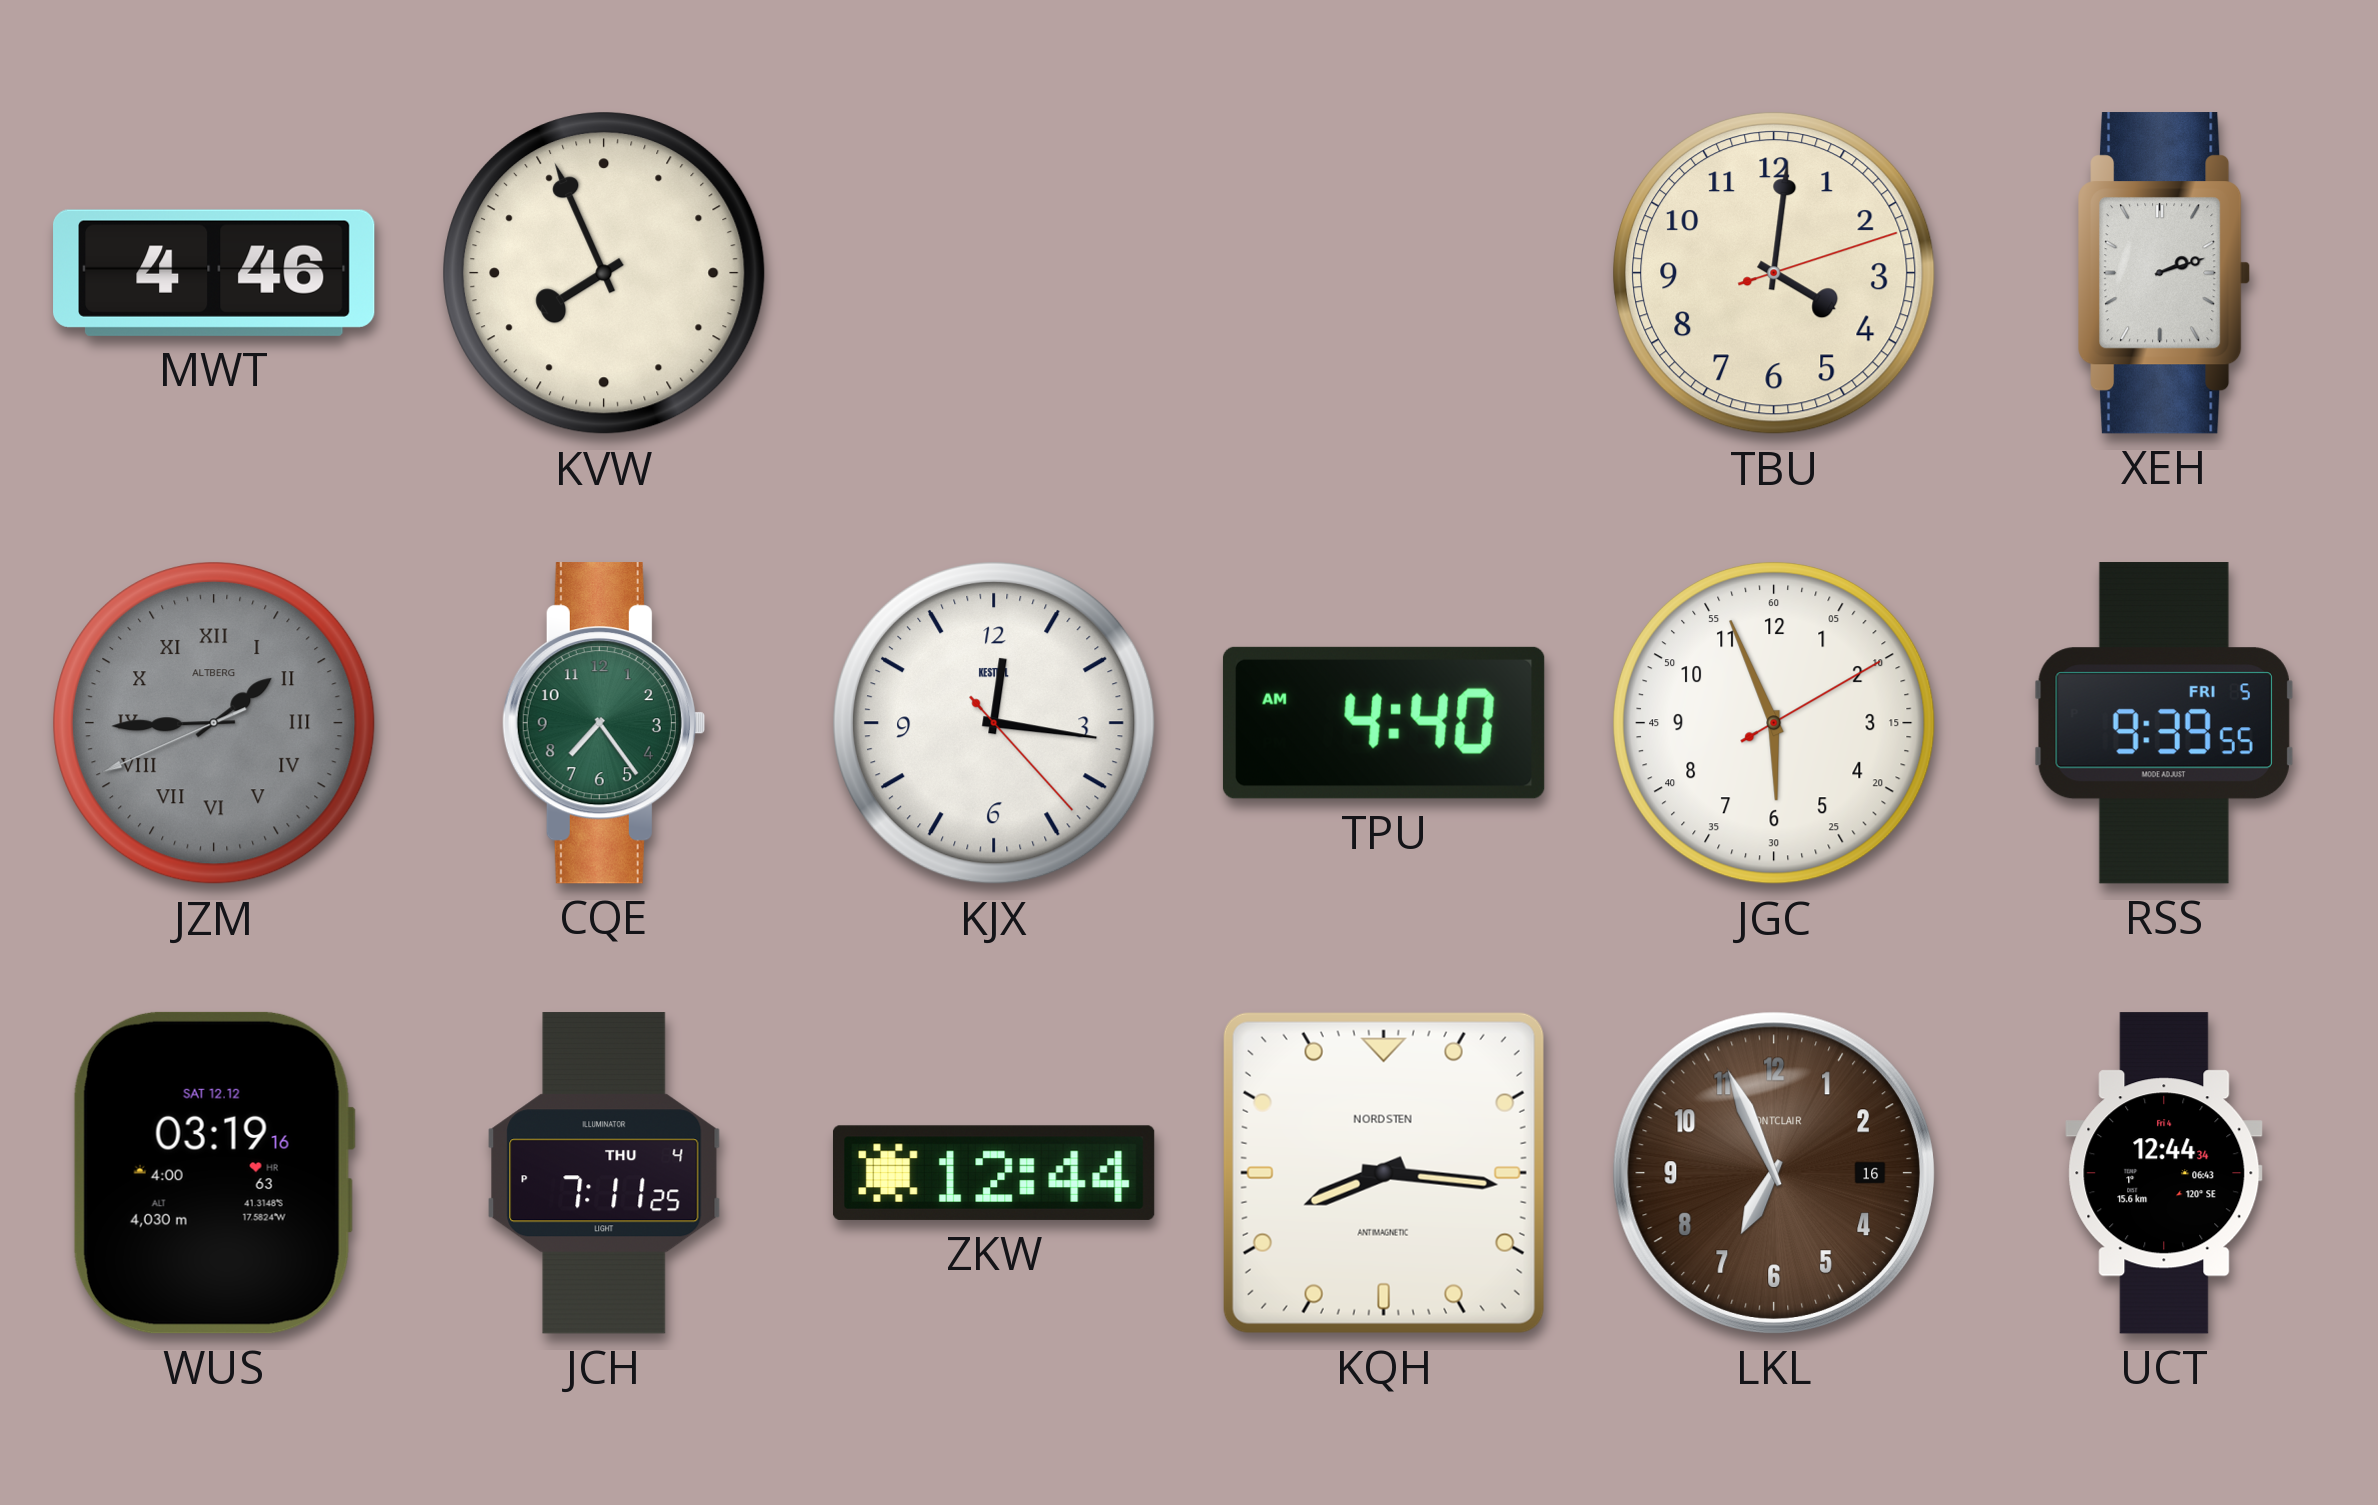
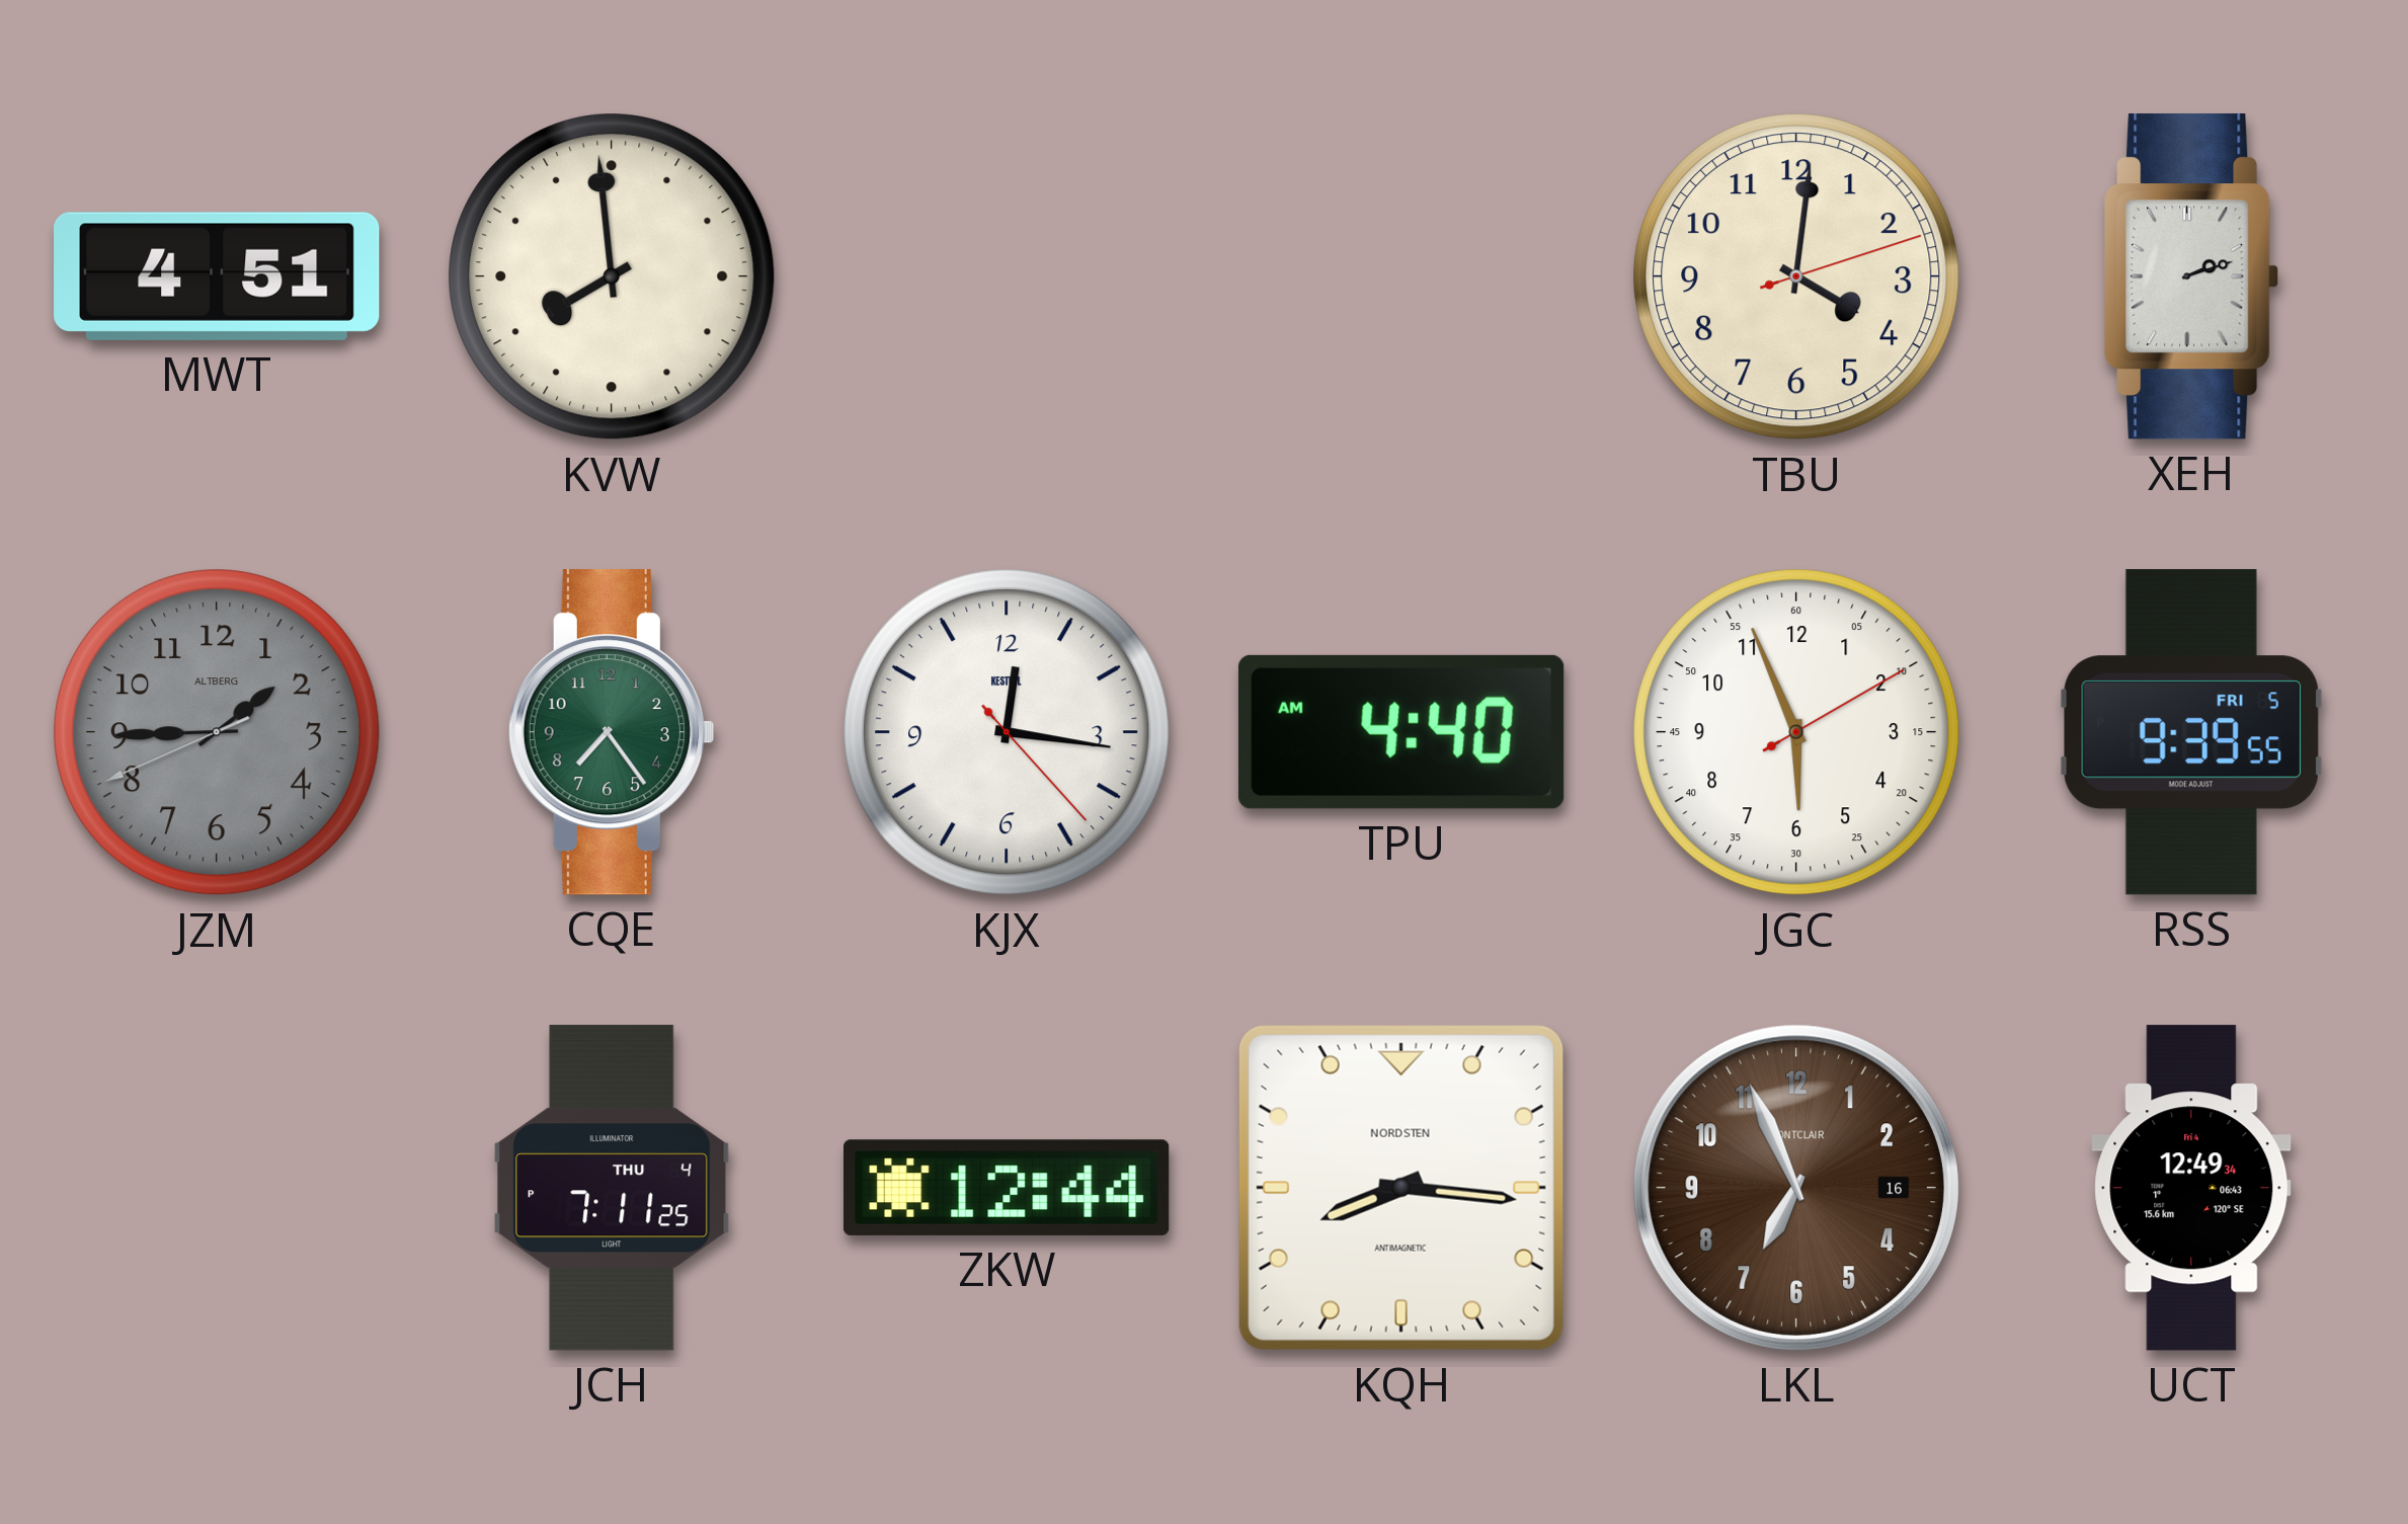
MWT: 4:46 -> 4:51
KVW: 7:56 -> 7:59
JZM numerals: Roman -> Arabic
WUS: 03:19 -> none
UCT: 12:44 -> 12:49
